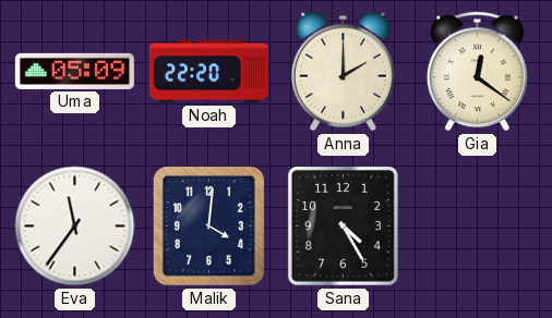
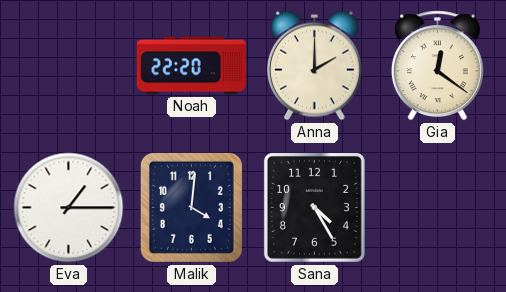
Uma: 05:09 -> none
Eva: 11:36 -> 1:15
